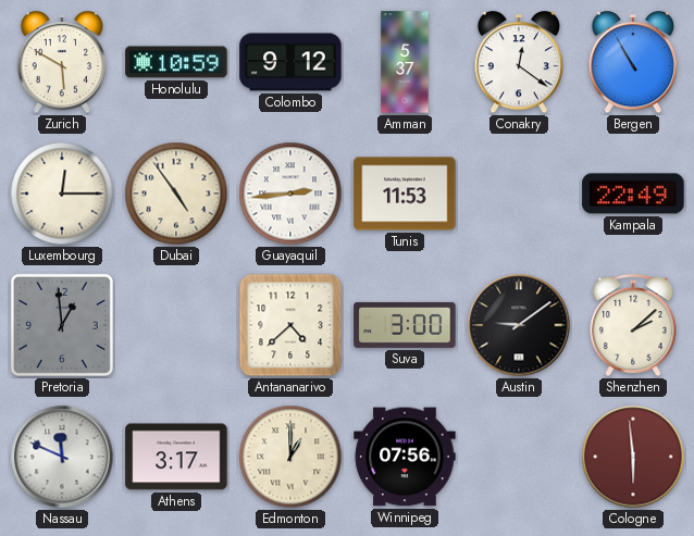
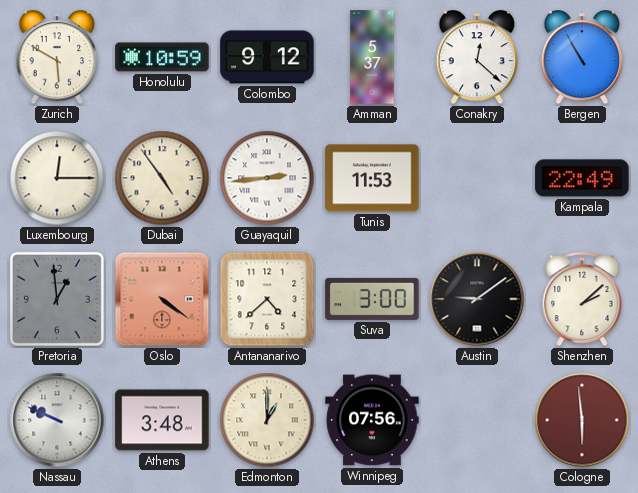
Conakry: 12:21 -> 12:22
Oslo: none -> 4:21
Nassau: 11:49 -> 9:49
Athens: 3:17 -> 3:48
